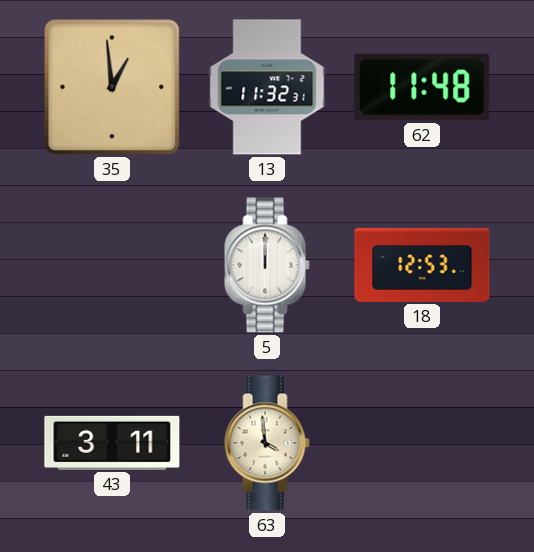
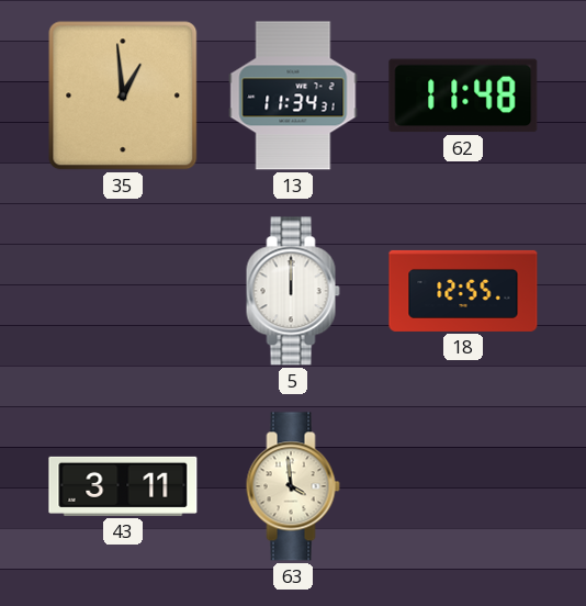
13: 11:32 -> 11:34
18: 12:53 -> 12:55
